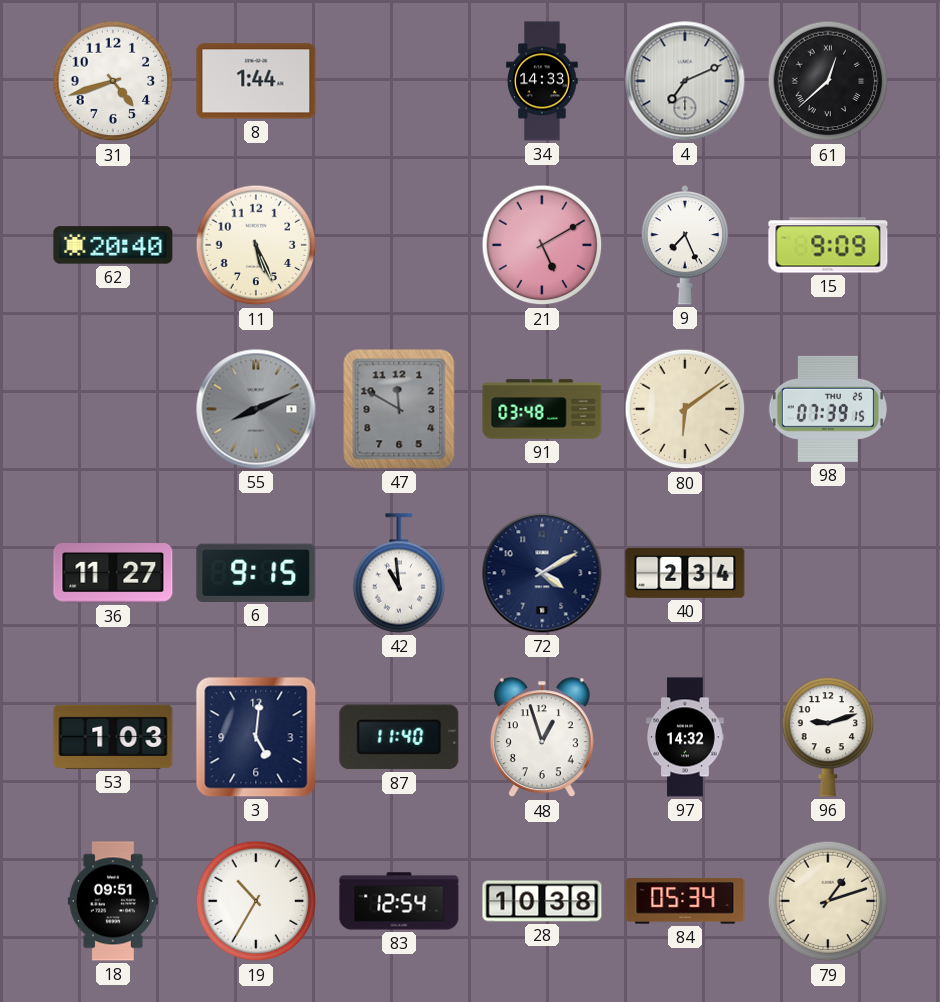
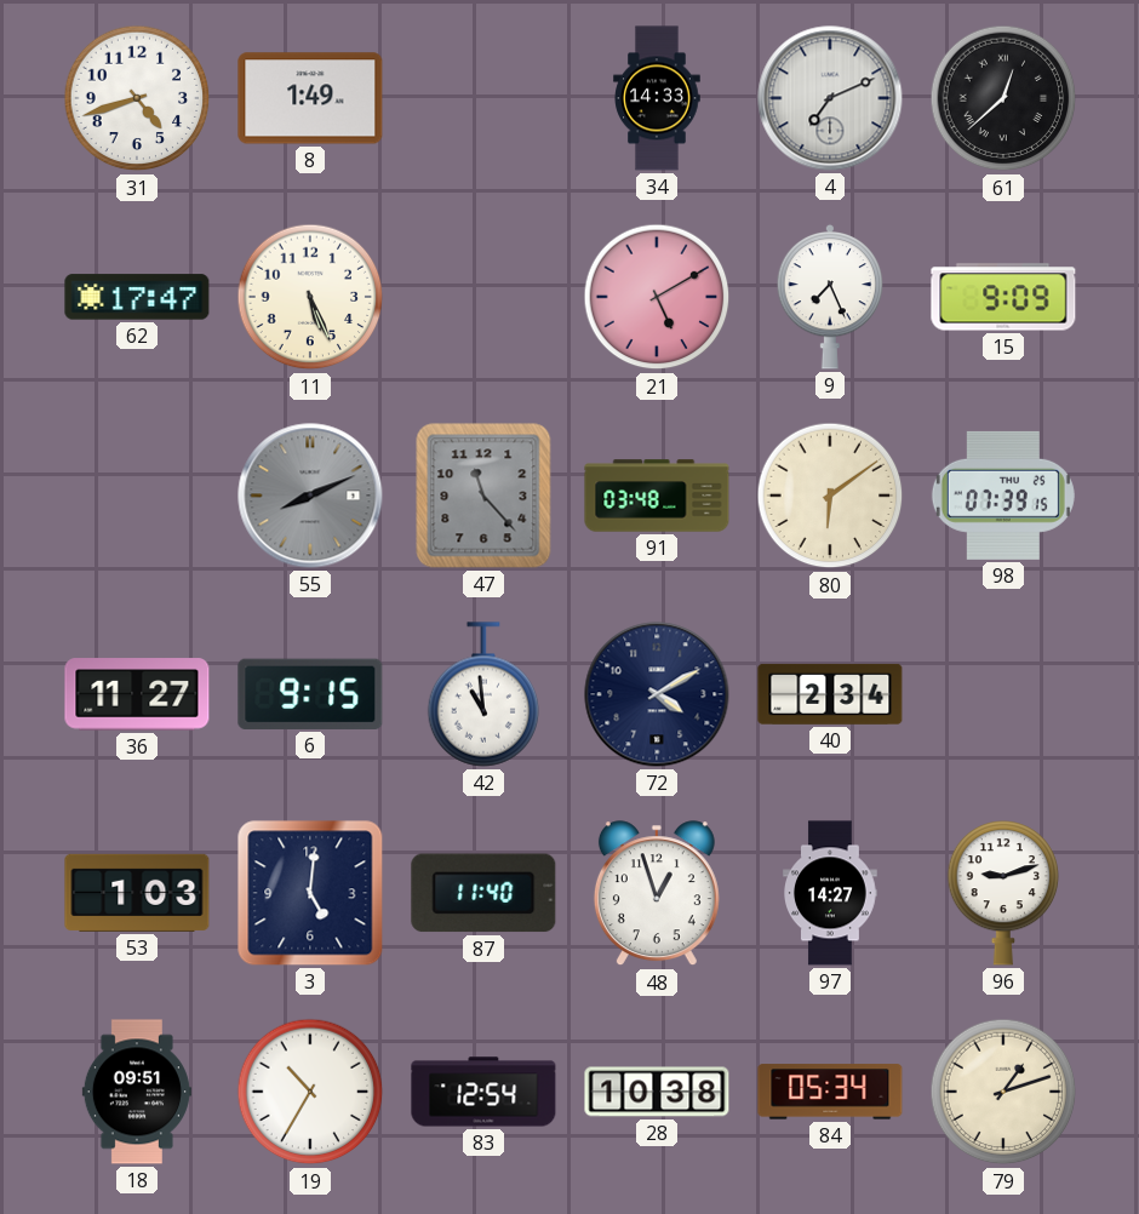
8: 1:44 -> 1:49
62: 20:40 -> 17:47
47: 11:50 -> 11:23
97: 14:32 -> 14:27
